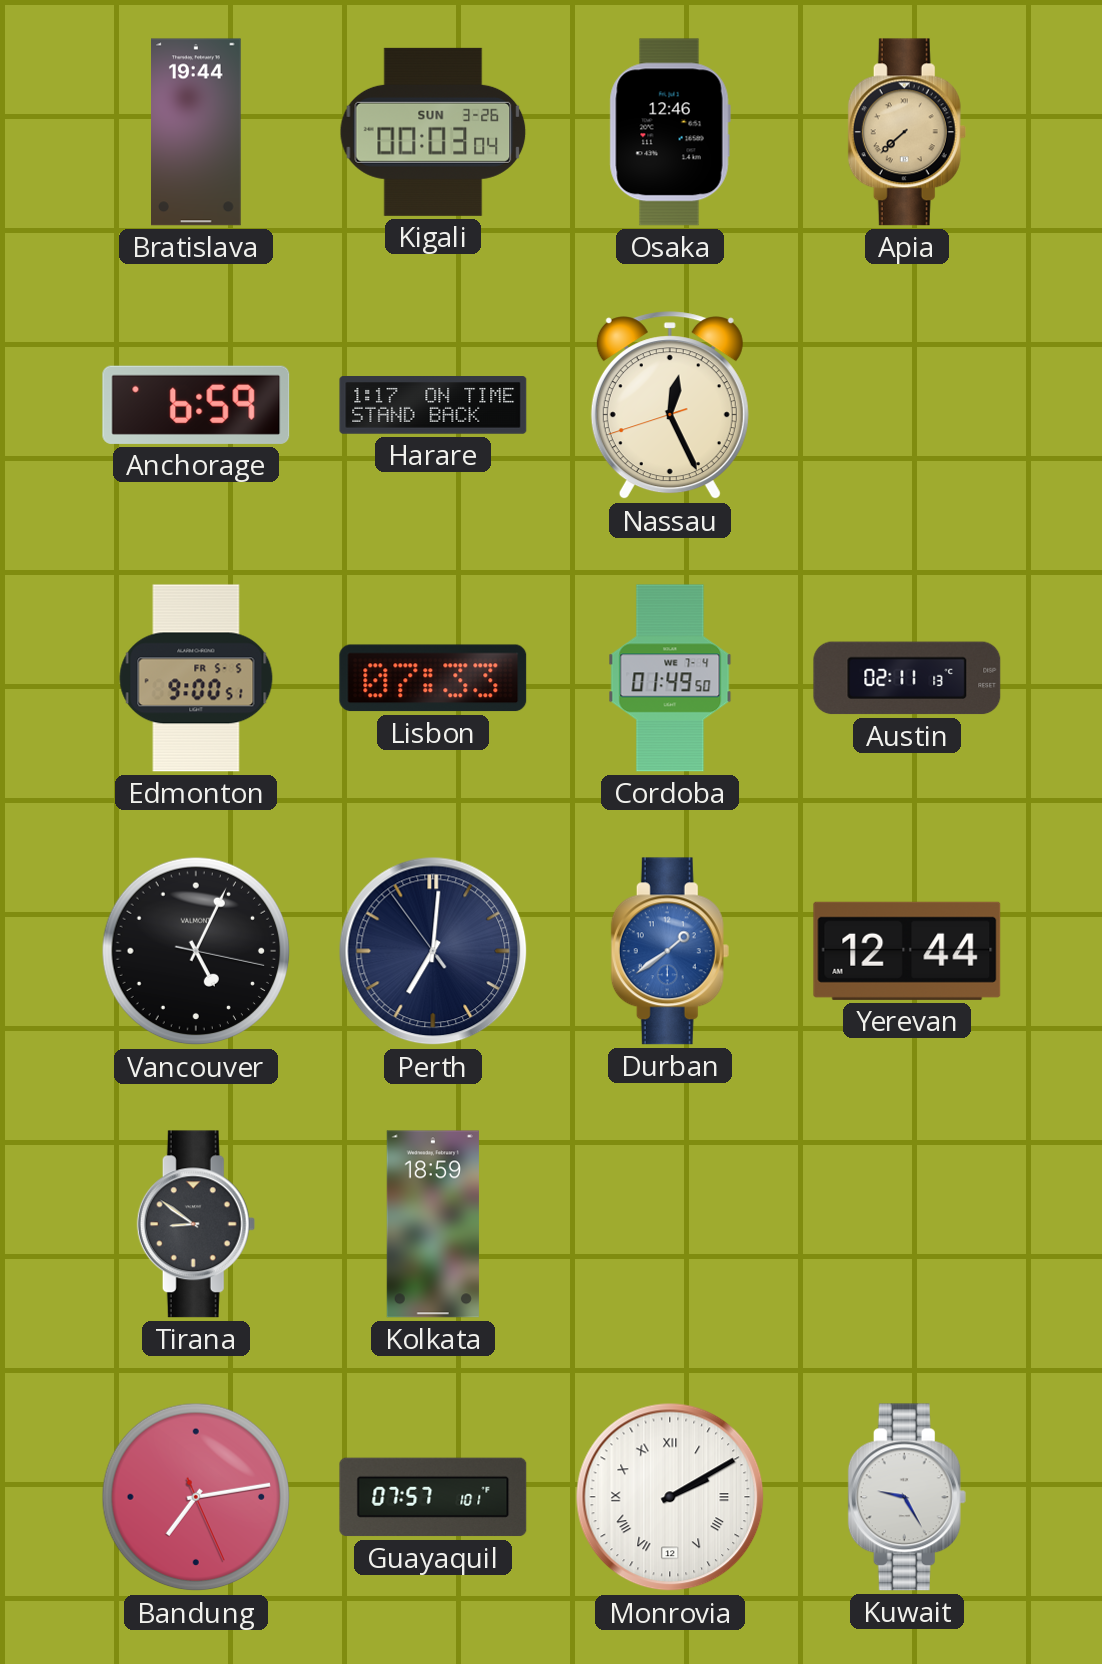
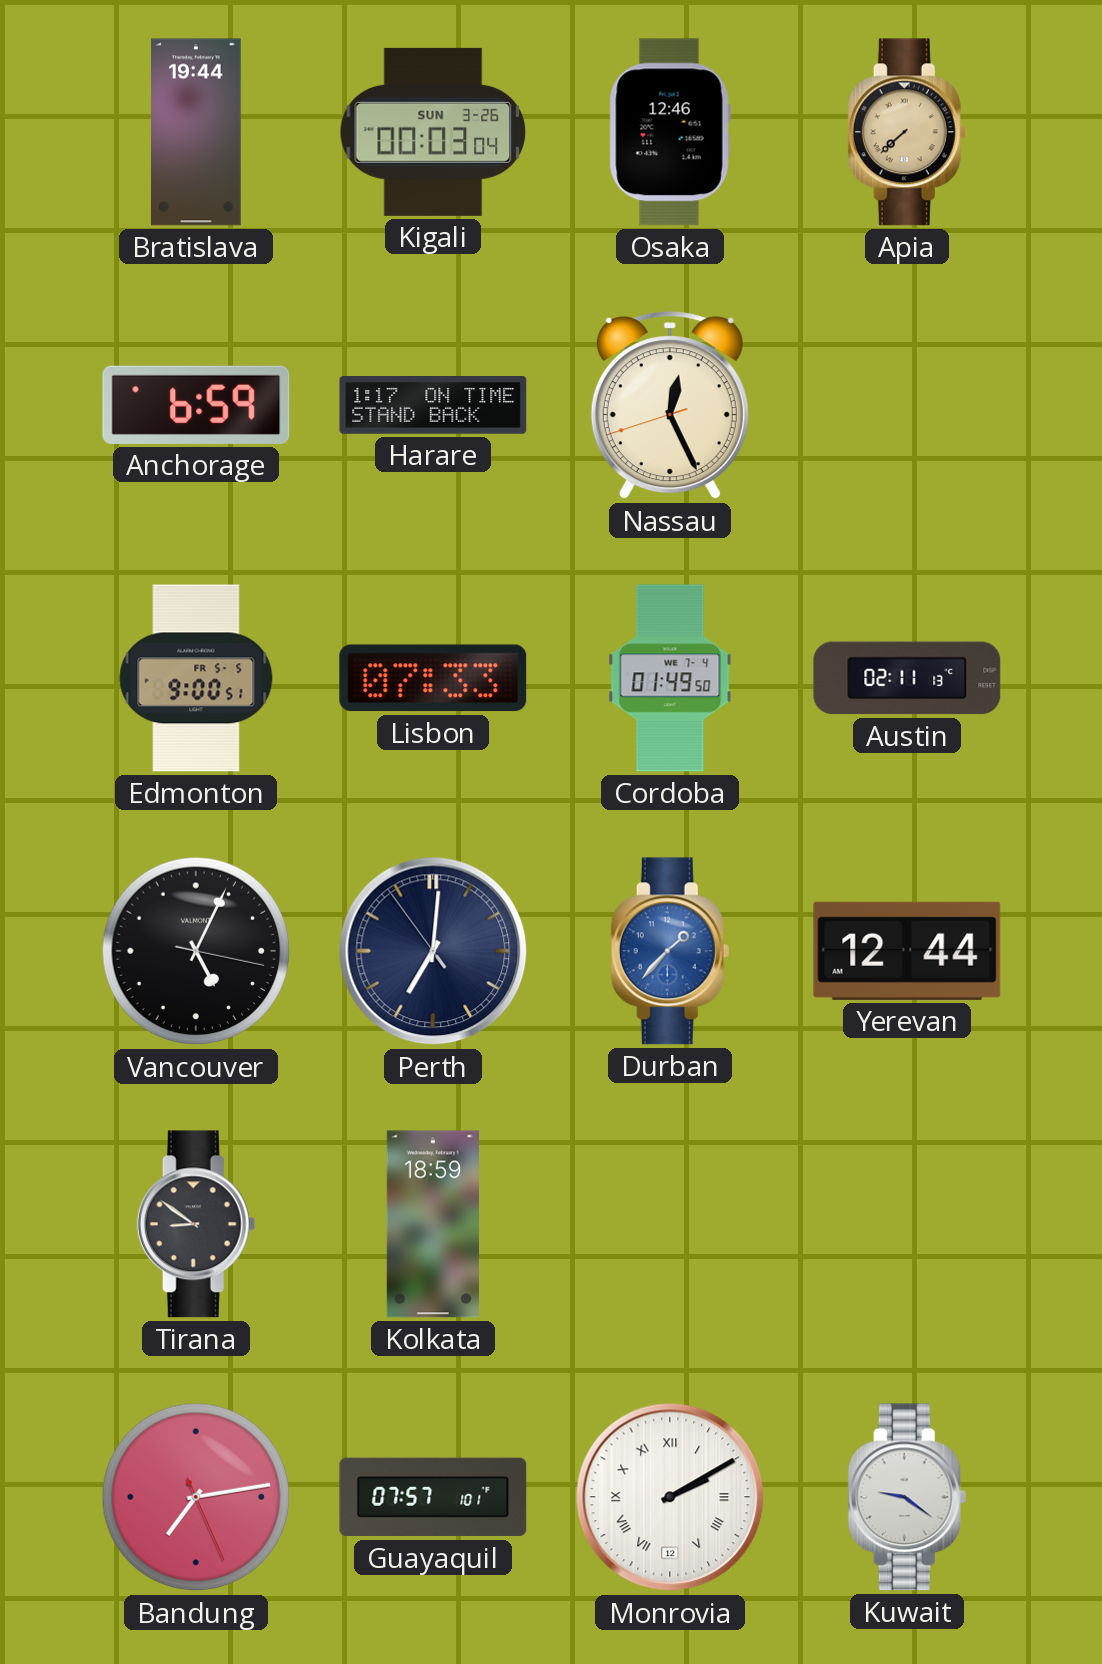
Durban: 1:39 -> 1:37
Kuwait: 9:25 -> 9:21
